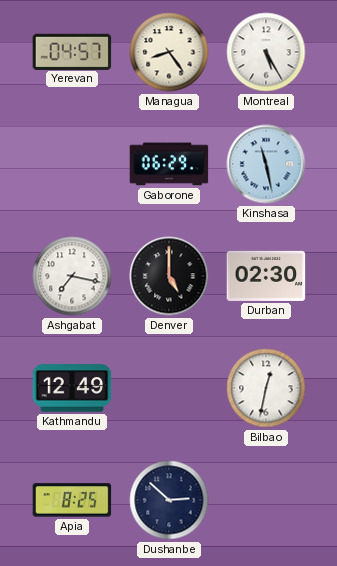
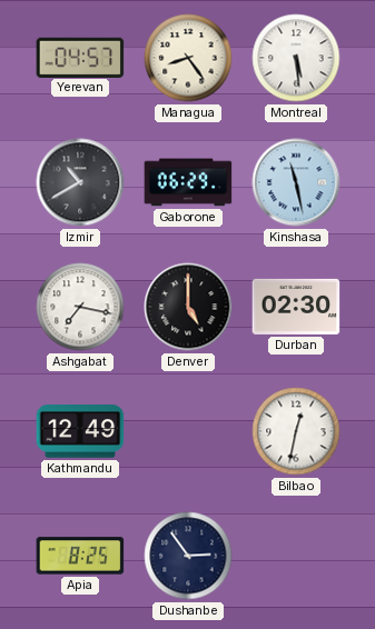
Montreal: 5:25 -> 5:29
Izmir: none -> 10:40
Dushanbe: 2:52 -> 2:54
